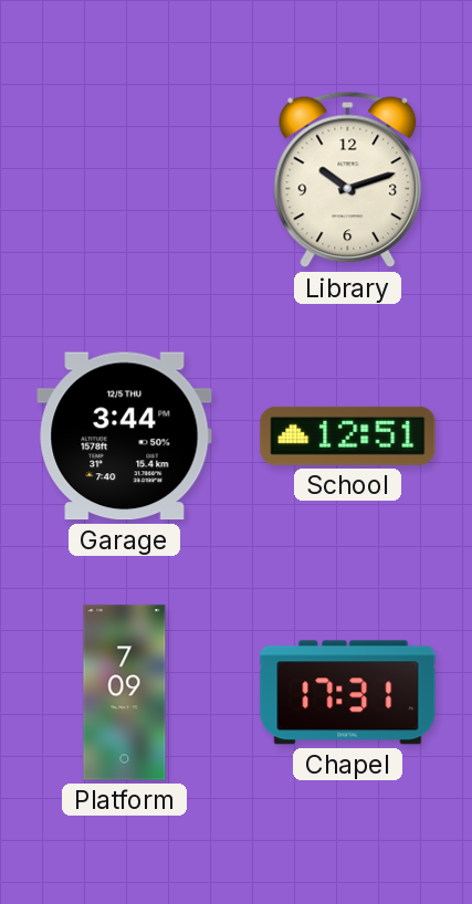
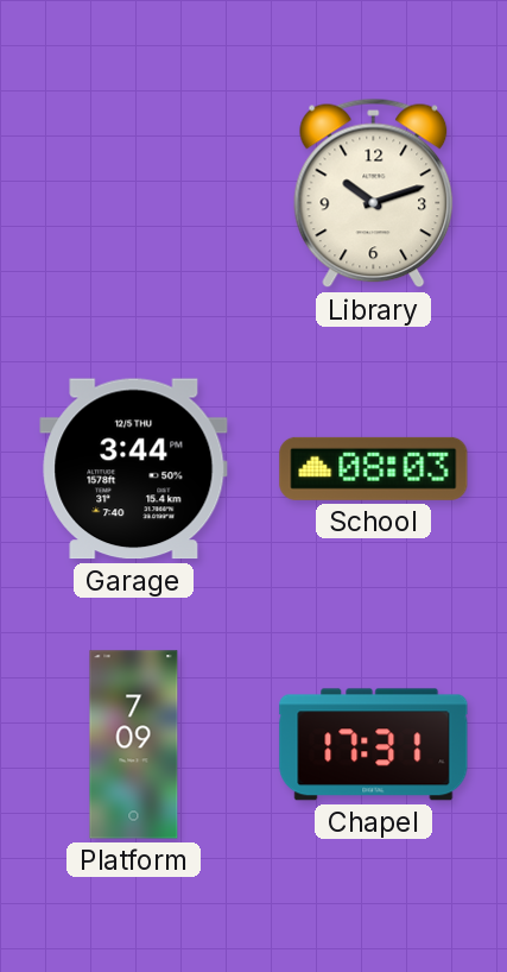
School: 12:51 -> 08:03
